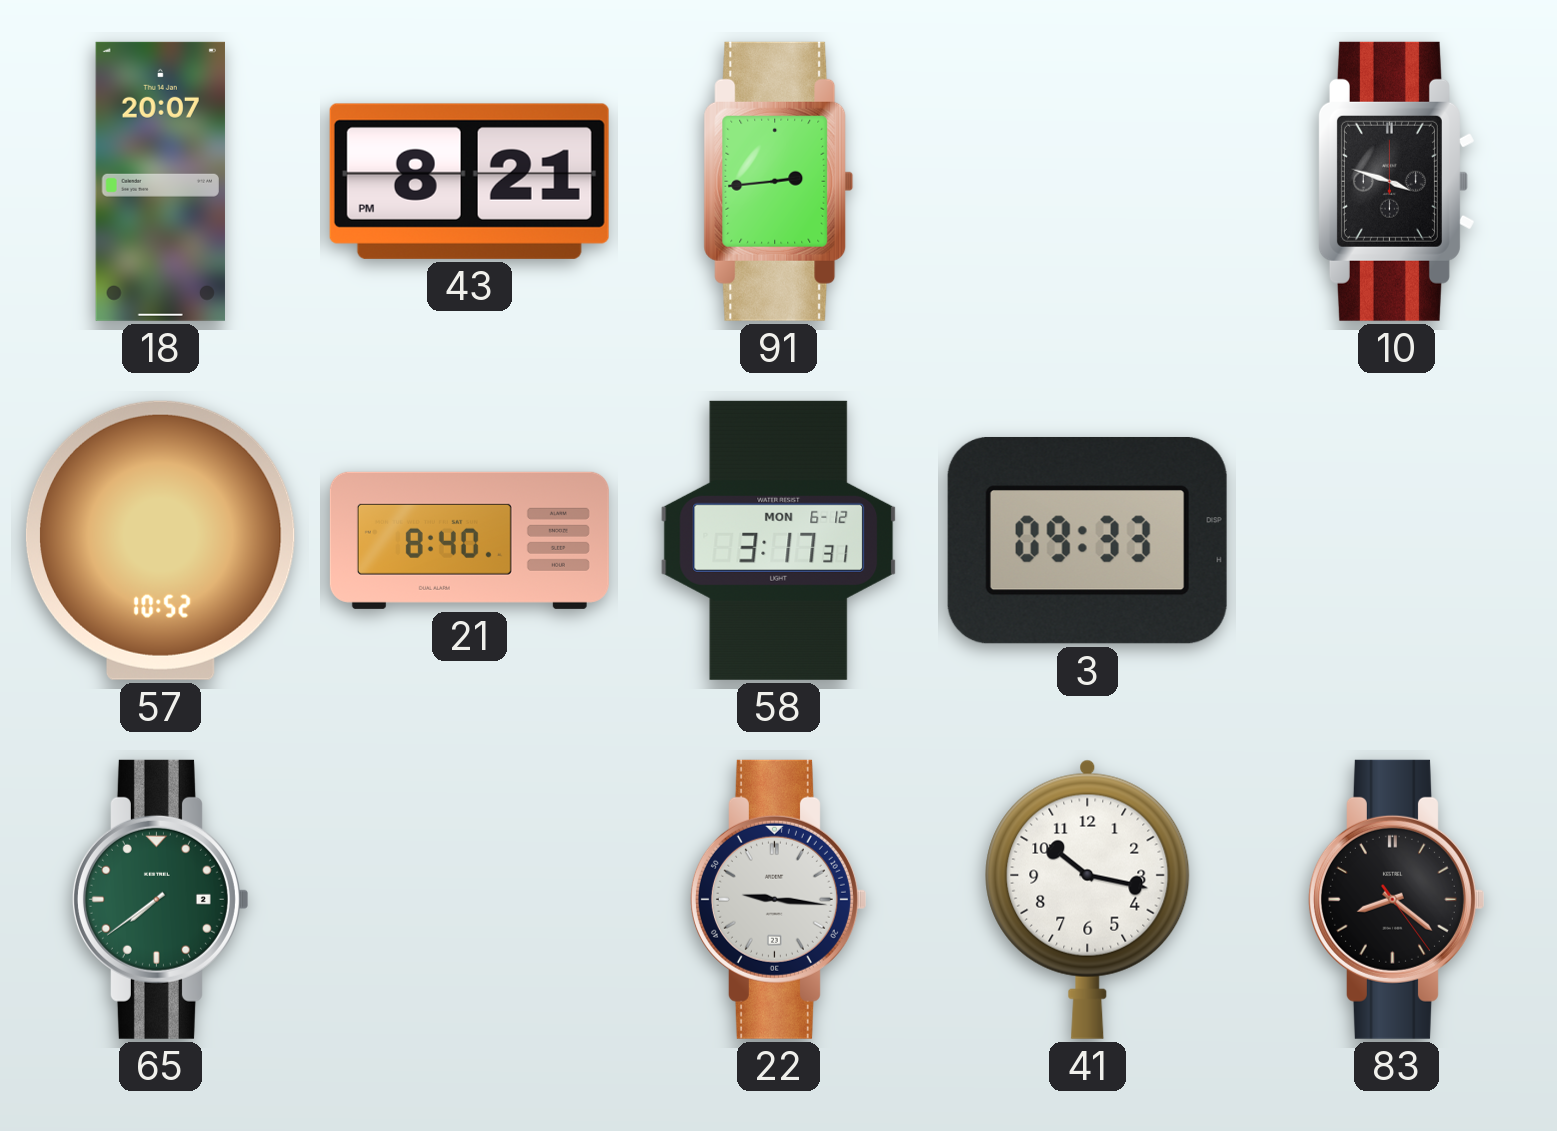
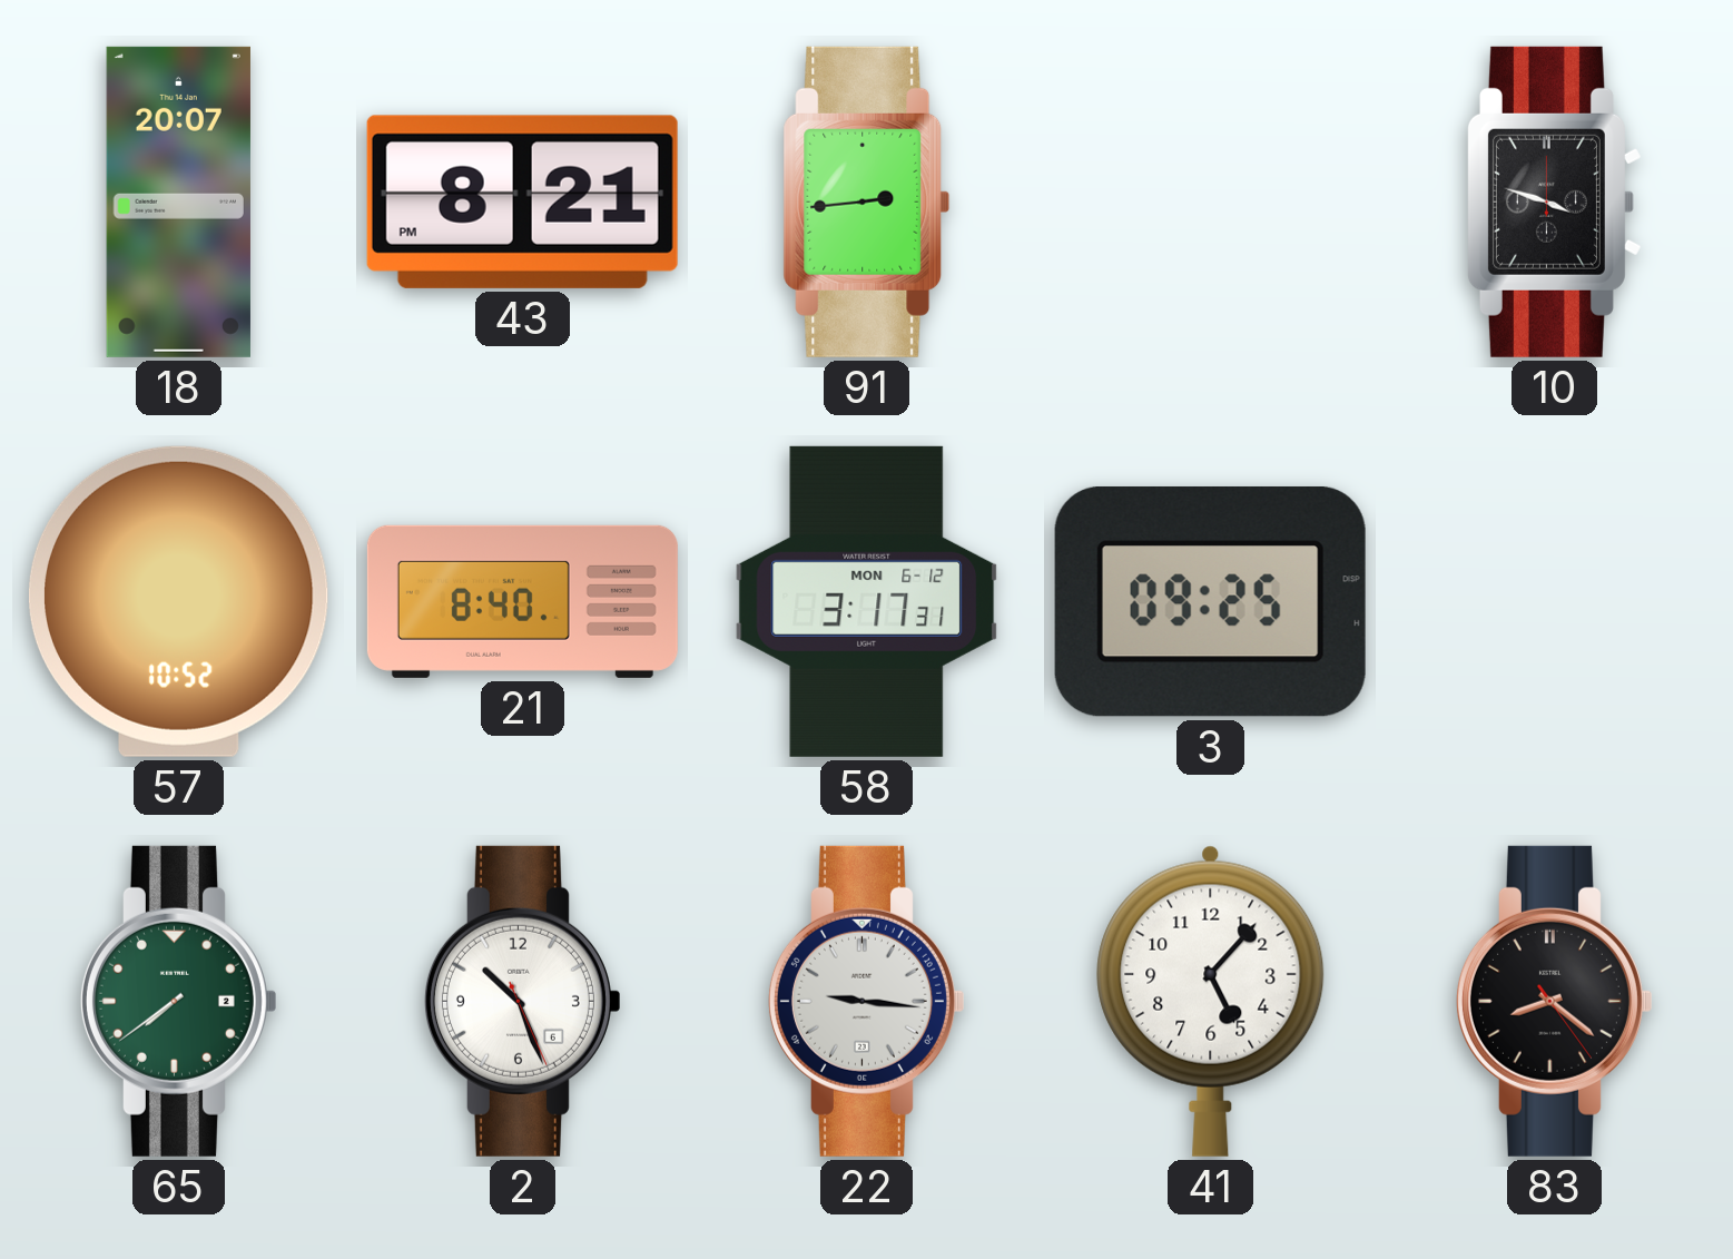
3: 09:33 -> 09:25
2: none -> 10:26
41: 10:17 -> 5:07
